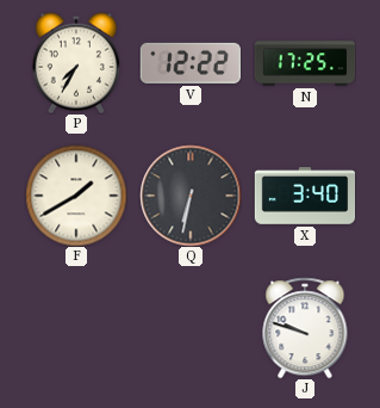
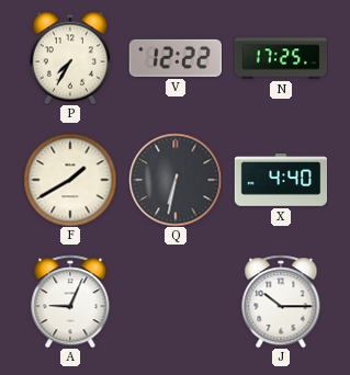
X: 3:40 -> 4:40
A: none -> 9:04
J: 9:48 -> 10:15
